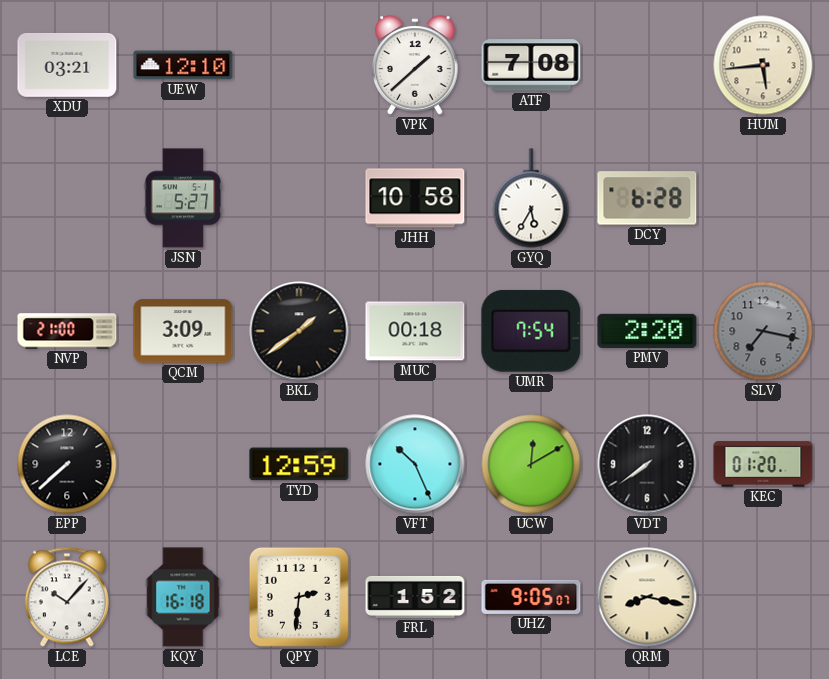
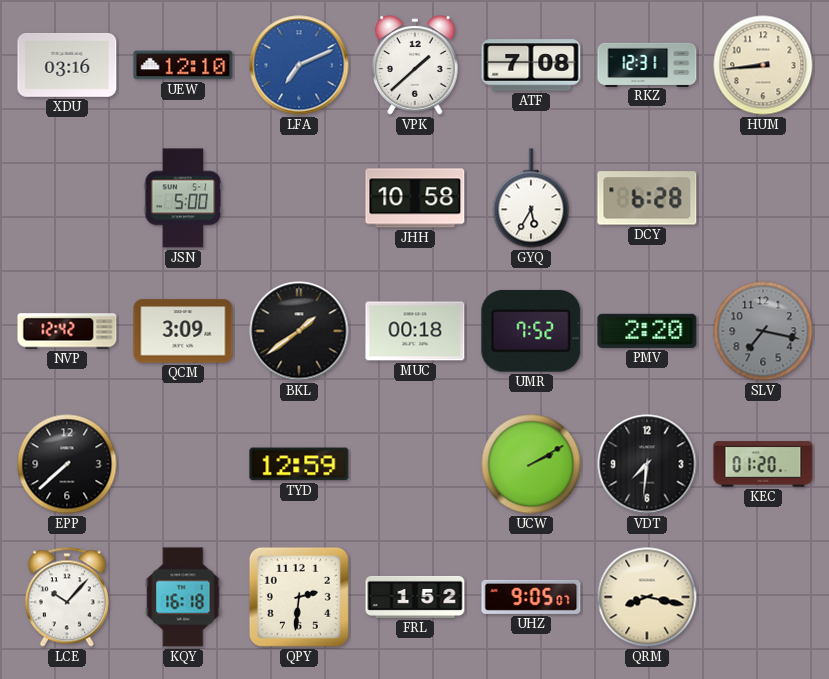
XDU: 03:21 -> 03:16
LFA: none -> 7:11
RKZ: none -> 12:31
HUM: 5:44 -> 8:44
JSN: 5:27 -> 5:00
NVP: 21:00 -> 12:42
UMR: 7:54 -> 7:52
VFT: 10:26 -> none
UCW: 12:10 -> 2:10
VDT: 7:39 -> 7:31
